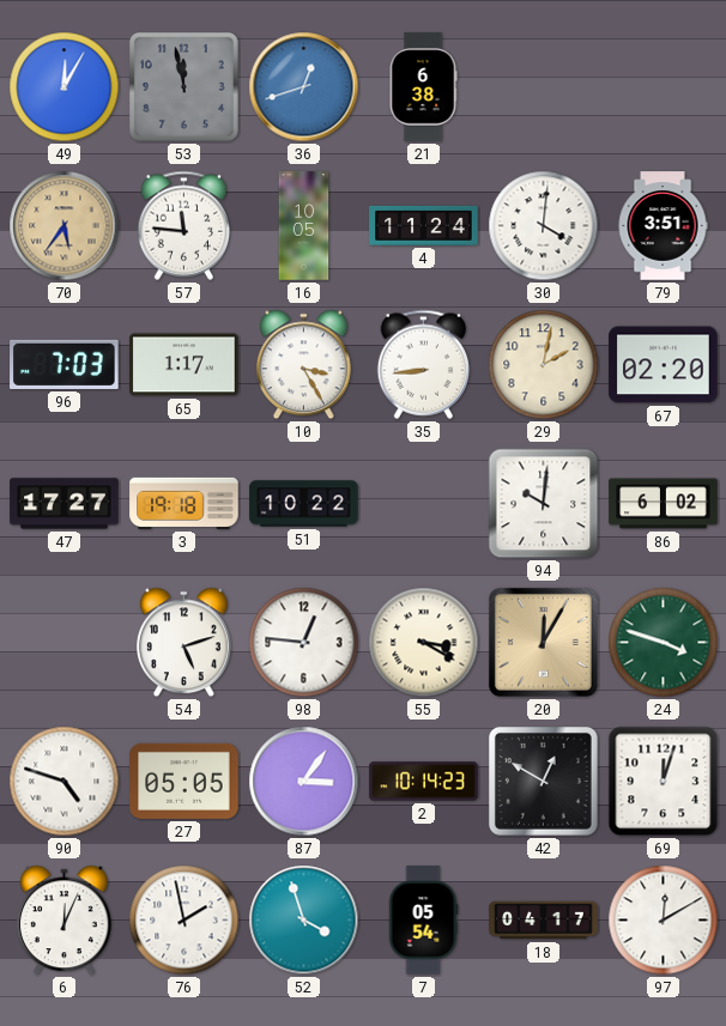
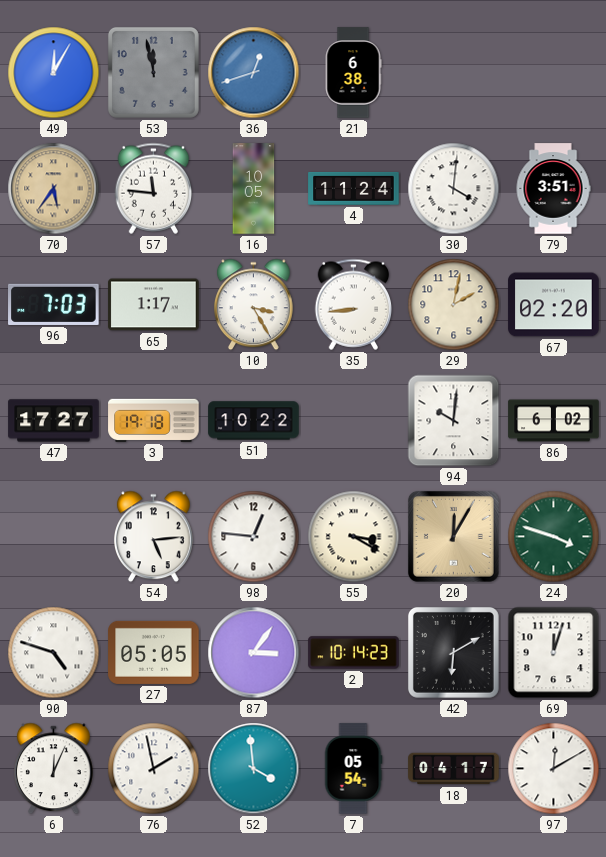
54: 5:12 -> 5:14
42: 12:50 -> 6:10
52: 3:57 -> 3:59
